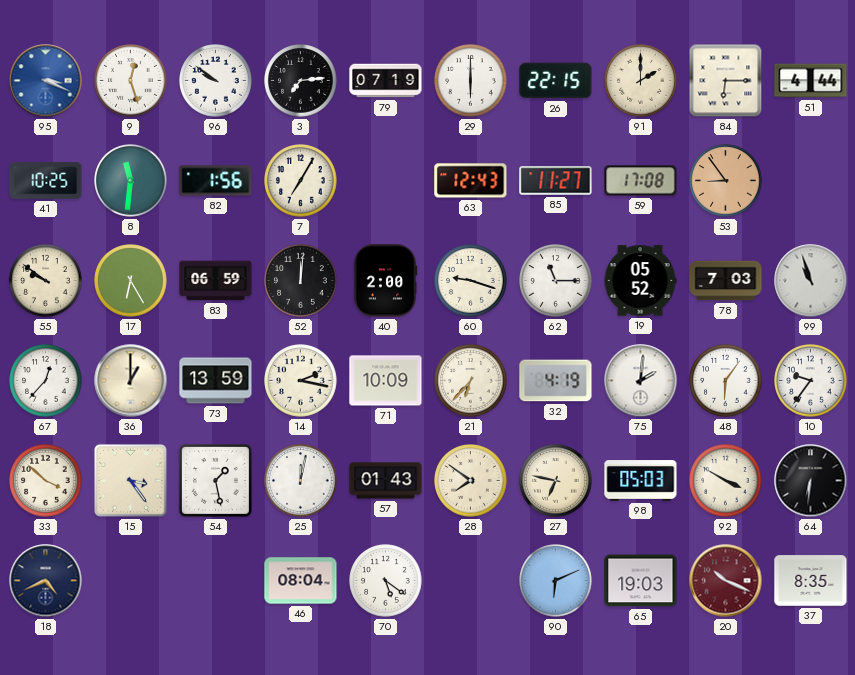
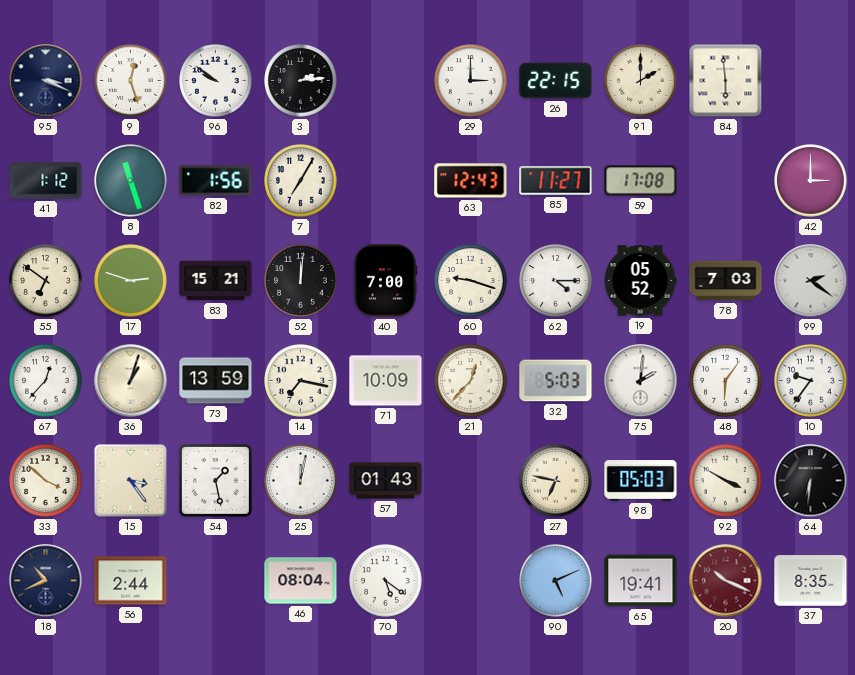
95 dial: blue -> navy
3: 7:14 -> 2:14
79: 07:19 -> none
29: 6:00 -> 3:00
84: 6:15 -> 5:59
51: 4:44 -> none
41: 10:25 -> 1:12
8: 11:31 -> 11:27
53: 8:54 -> none
42: none -> 3:00
55: 9:51 -> 6:51
17: 6:25 -> 2:48
83: 06:59 -> 15:21
40: 2:00 -> 7:00
62: 11:15 -> 4:15
99: 10:57 -> 2:21
36: 1:00 -> 1:03
14: 2:17 -> 7:17
21: 6:37 -> 12:37
32: 4:19 -> 5:03
28: 7:51 -> none
18: 4:41 -> 10:41
56: none -> 2:44
90: 6:11 -> 5:11
65: 19:03 -> 19:41
